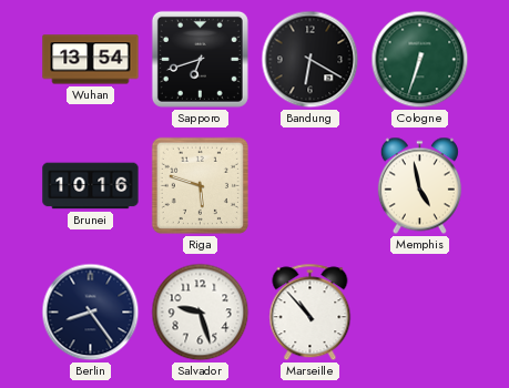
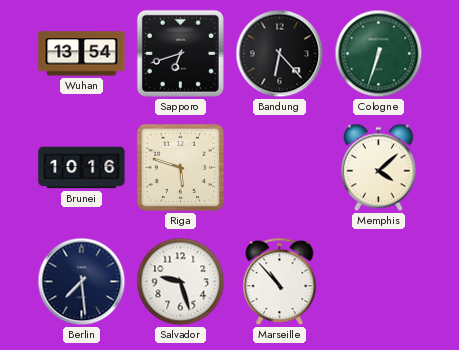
Bandung: 6:20 -> 6:23
Memphis: 4:58 -> 4:08
Berlin: 8:24 -> 7:29
